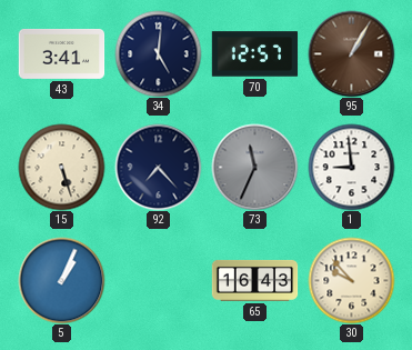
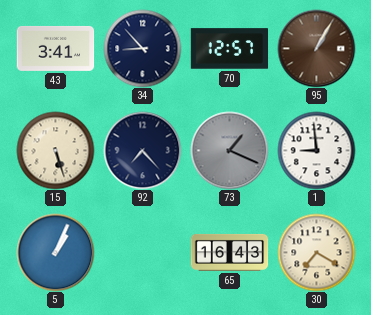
34: 5:01 -> 8:53
73: 11:34 -> 1:19
30: 9:53 -> 7:20
